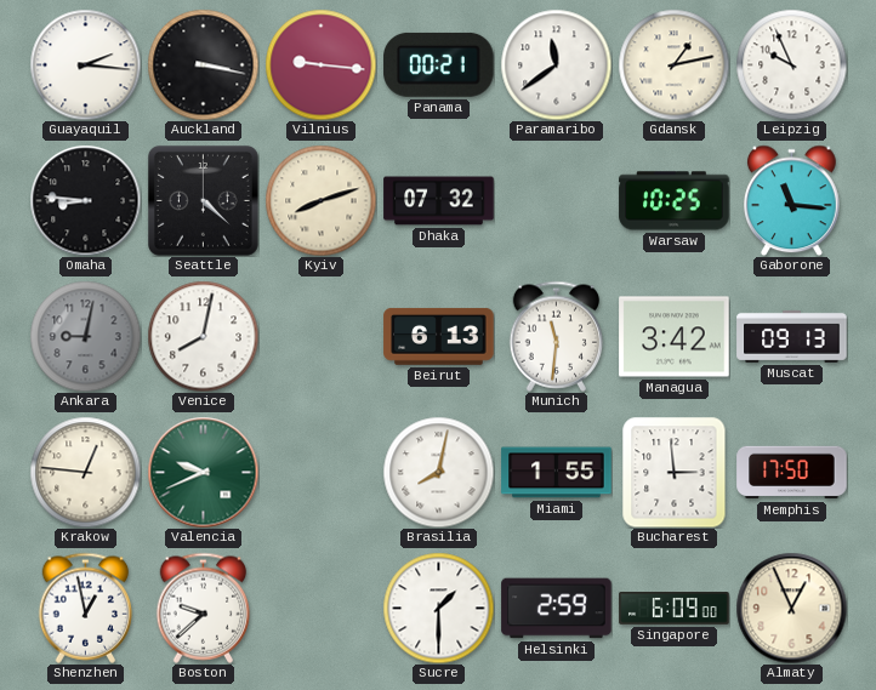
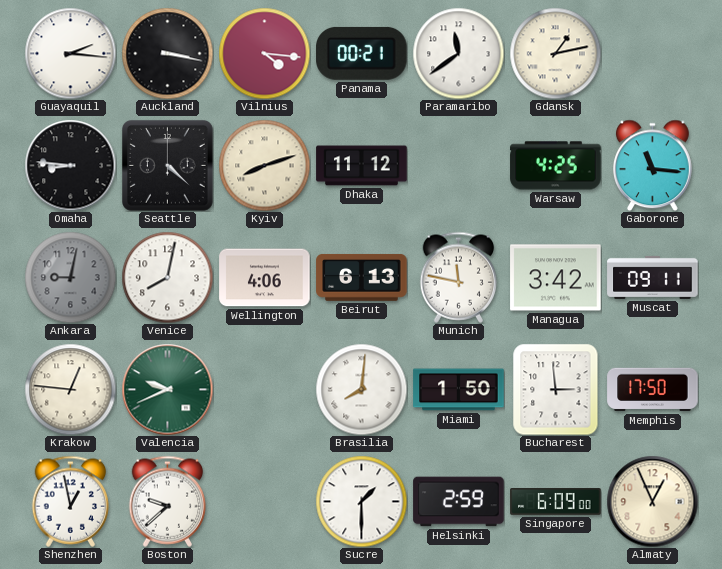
Vilnius: 9:16 -> 4:16
Leipzig: 9:56 -> none
Dhaka: 07:32 -> 11:12
Warsaw: 10:25 -> 4:25
Wellington: none -> 4:06
Munich: 11:31 -> 11:47
Muscat: 09:13 -> 09:11
Brasilia: 8:02 -> 8:01
Miami: 1:55 -> 1:50
